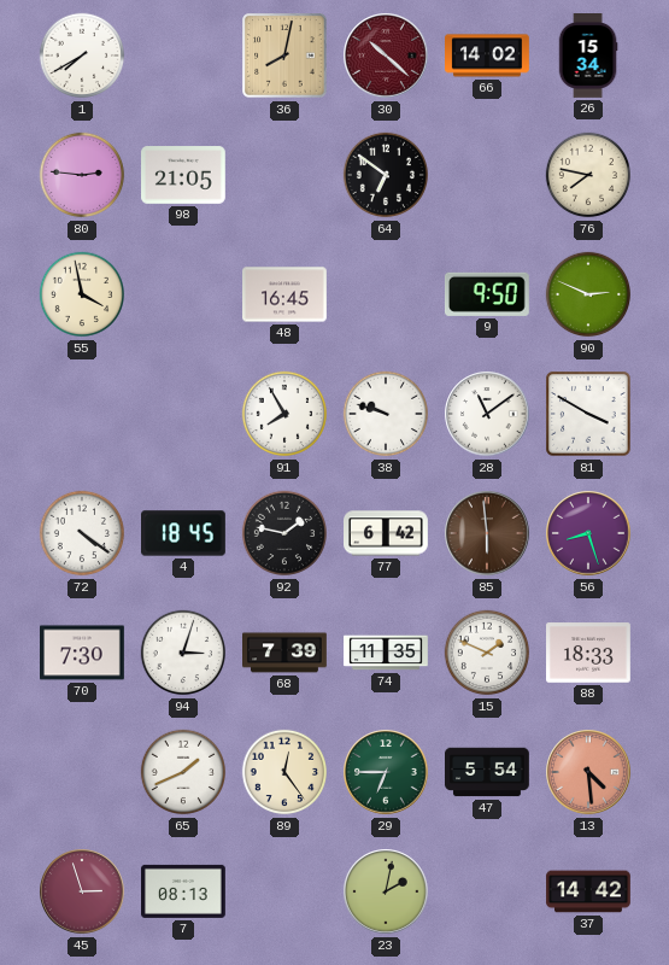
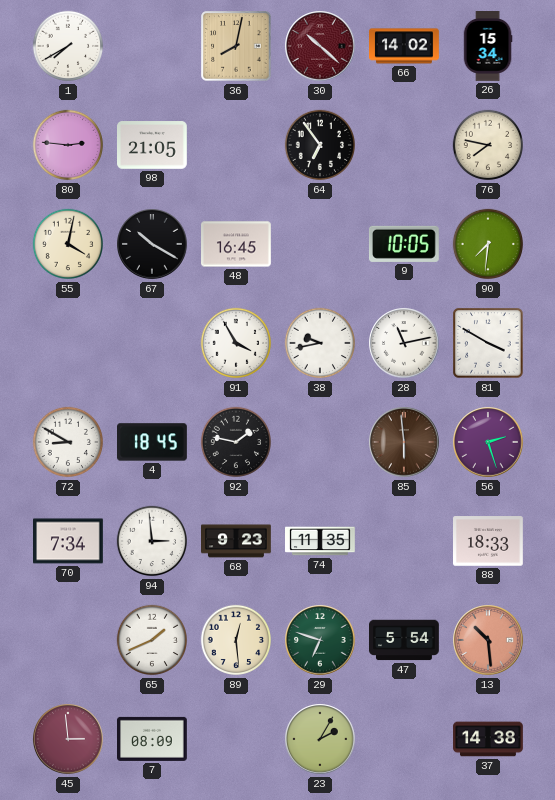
64: 6:51 -> 6:54
55: 3:58 -> 4:02
67: none -> 10:20
9: 9:50 -> 10:05
90: 2:49 -> 7:31
91: 7:55 -> 3:55
38: 9:48 -> 9:43
28: 11:09 -> 11:13
72: 4:21 -> 8:50
77: 6:42 -> none
56: 8:27 -> 2:27
70: 7:30 -> 7:34
94: 3:03 -> 2:59
68: 7:39 -> 9:23
15: 1:49 -> none
89: 12:24 -> 12:29
29: 6:45 -> 6:48
13: 4:29 -> 10:29
45: 2:57 -> 2:59
7: 08:13 -> 08:09
23: 2:02 -> 2:05
37: 14:42 -> 14:38
